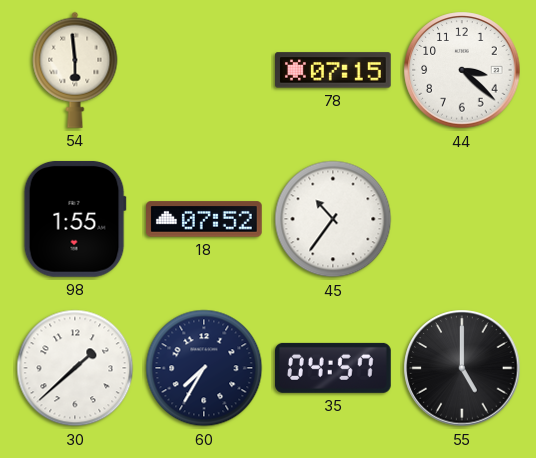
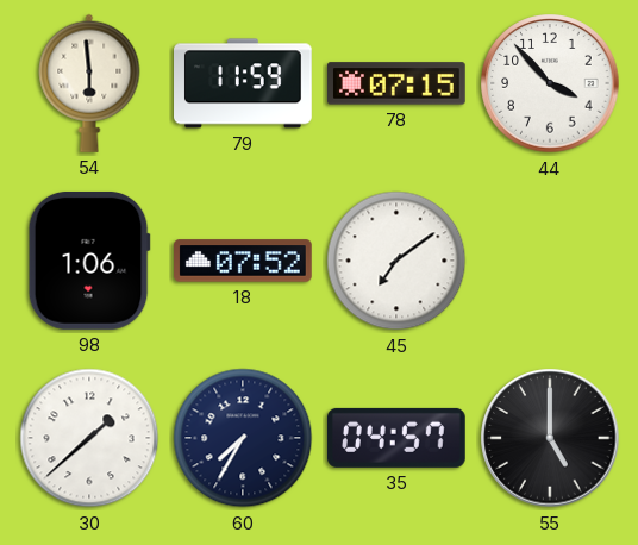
79: none -> 11:59
44: 3:22 -> 3:53
98: 1:55 -> 1:06
45: 10:36 -> 7:09
